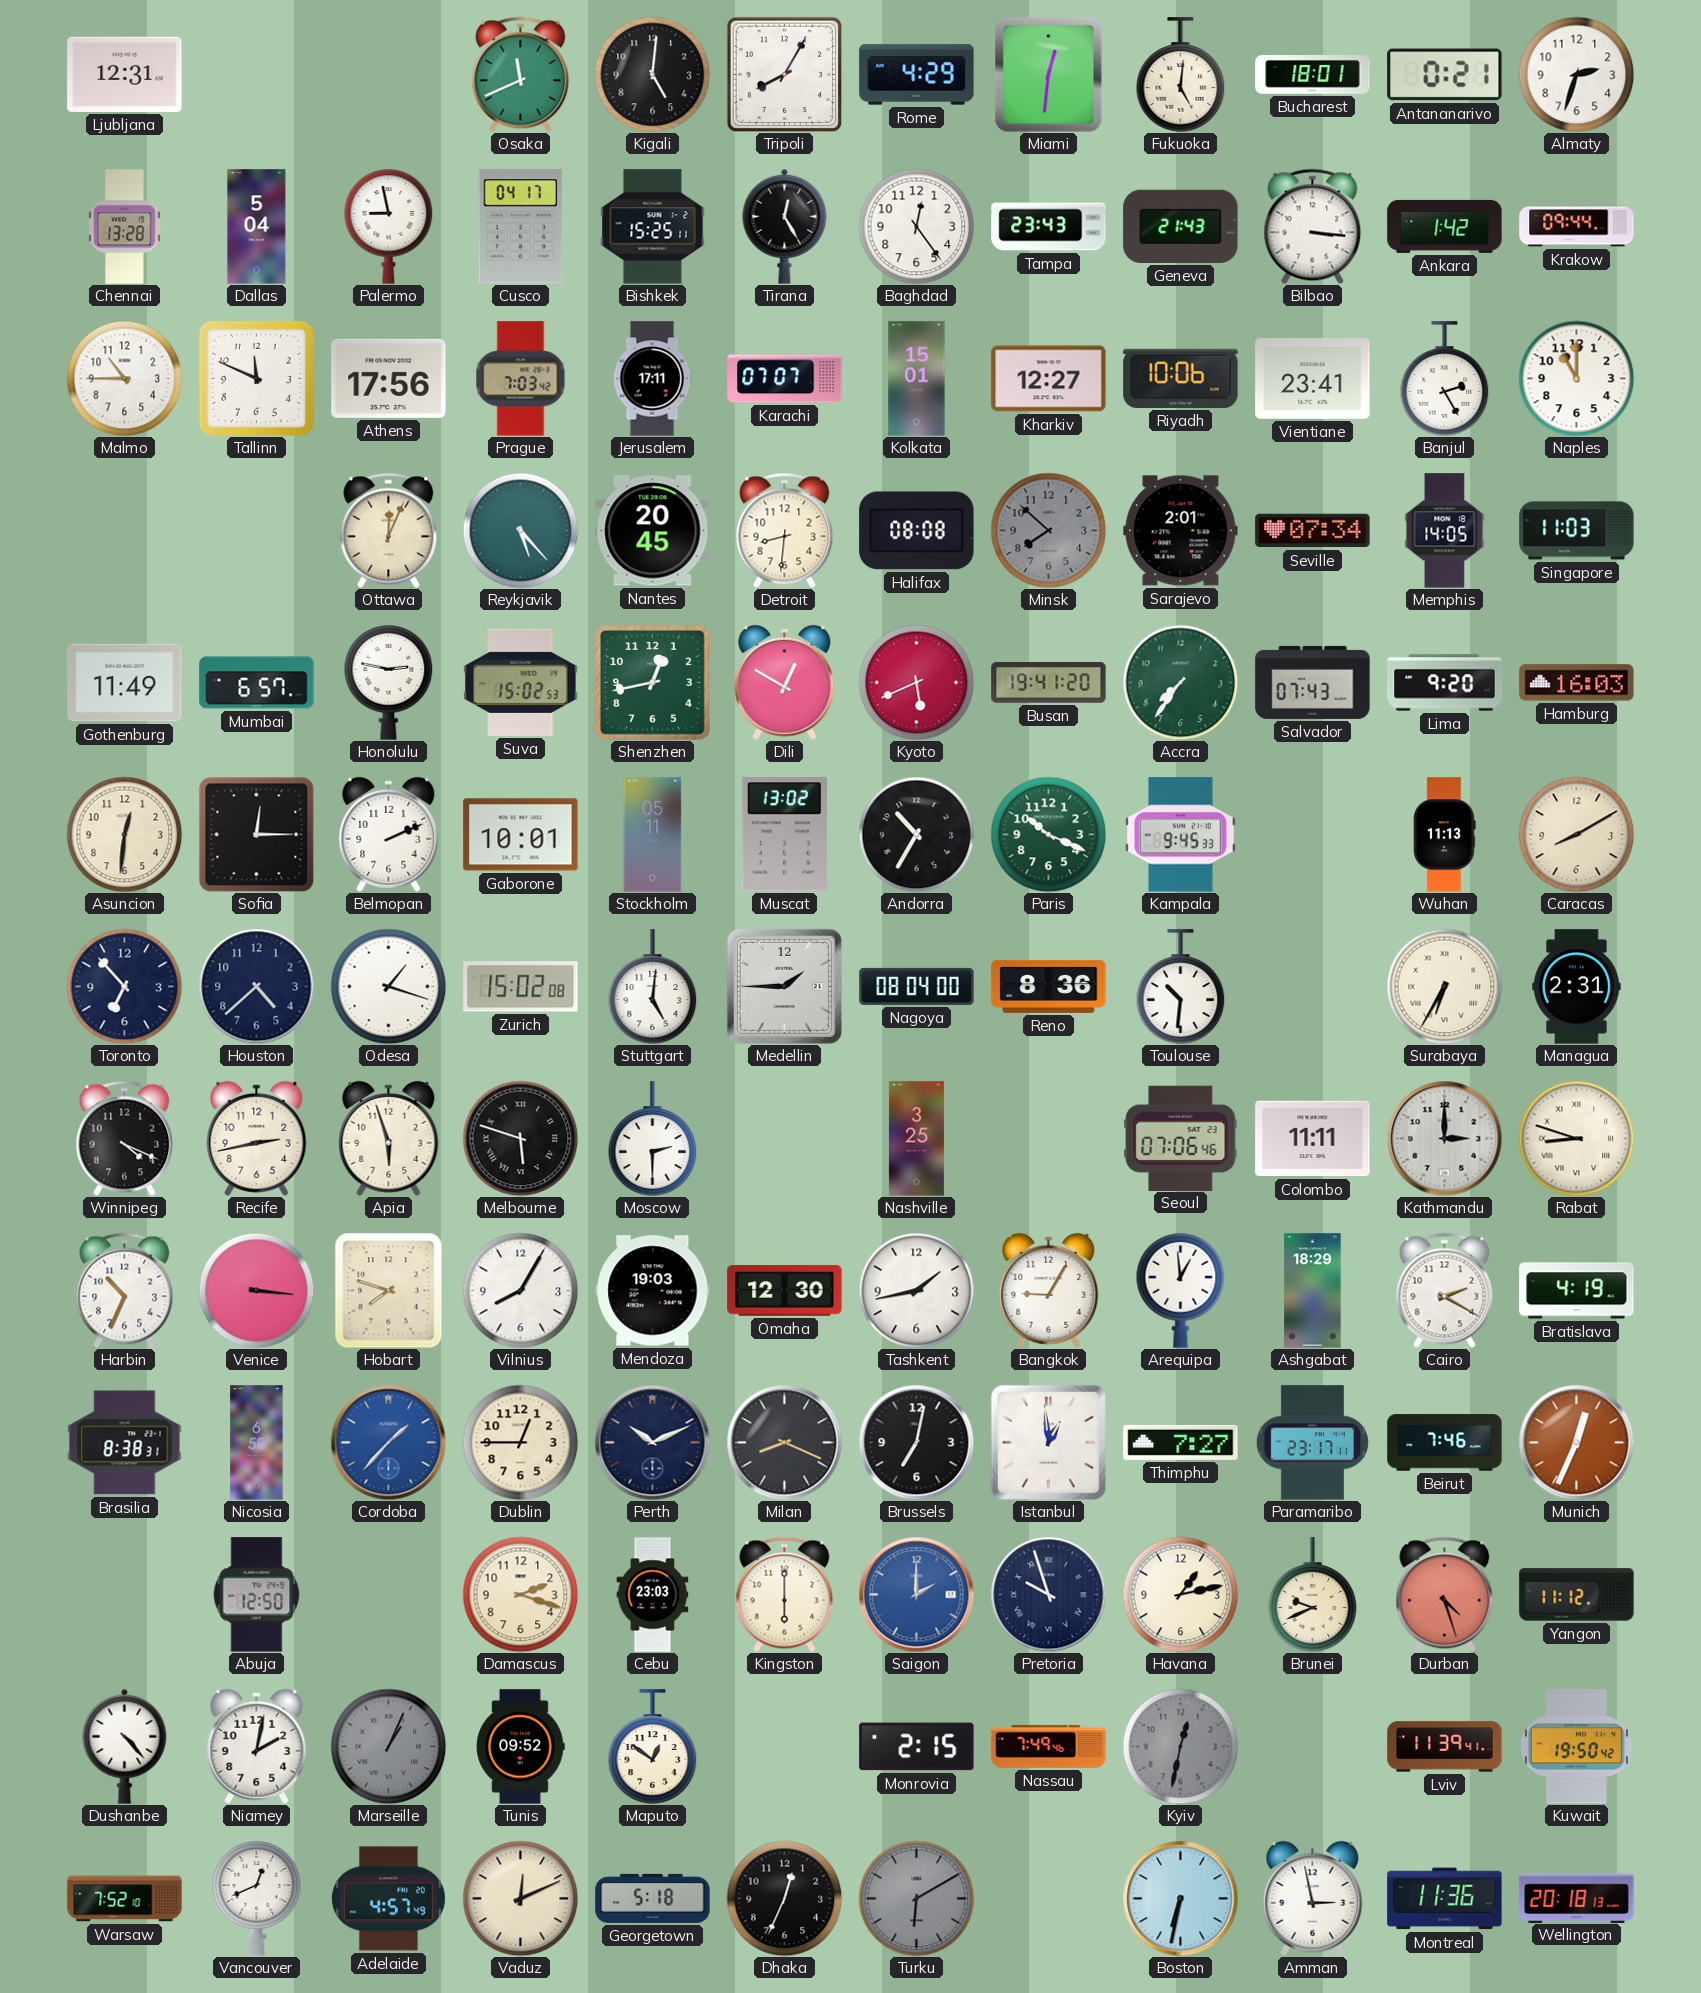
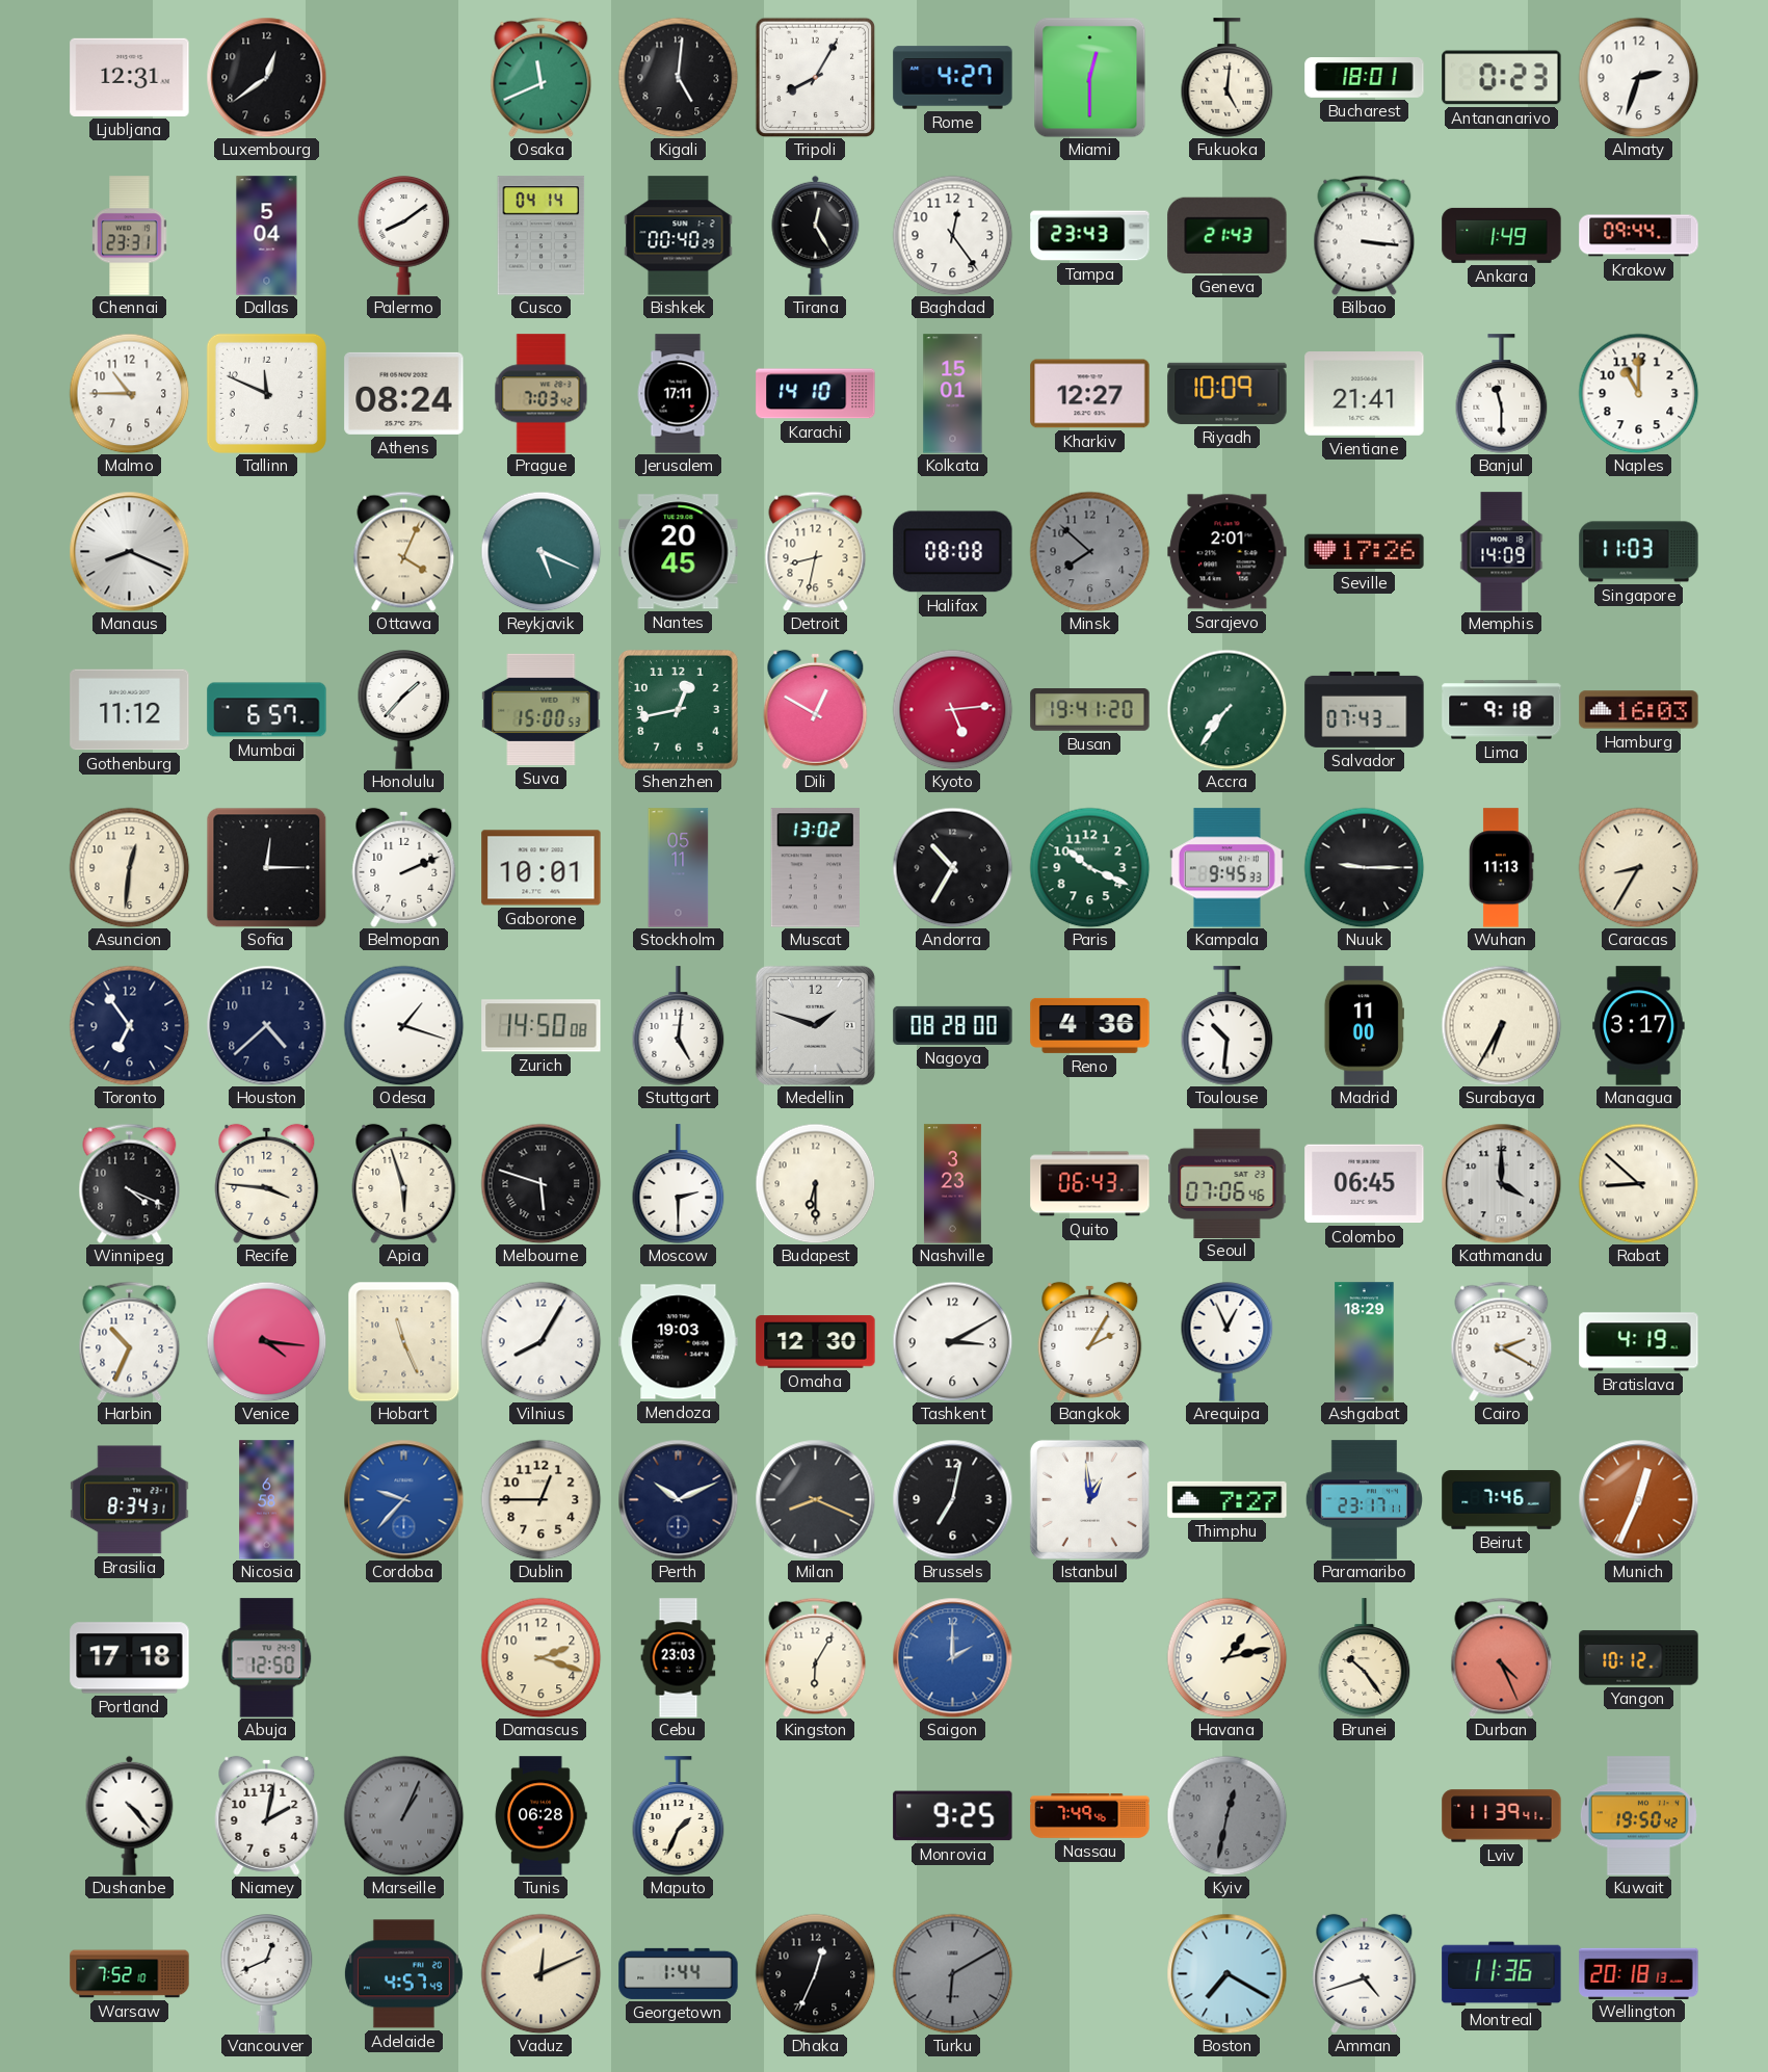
Luxembourg: none -> 12:39
Rome: 4:29 -> 4:27
Miami: 12:31 -> 12:30
Antananarivo: 0:21 -> 0:23
Chennai: 13:28 -> 23:31
Palermo: 8:58 -> 8:09
Cusco: 04:17 -> 04:14
Bishkek: 15:25 -> 00:40
Ankara: 1:42 -> 1:49
Athens: 17:56 -> 08:24
Karachi: 07:07 -> 14:10
Riyadh: 10:06 -> 10:09
Vientiane: 23:41 -> 21:41
Banjul: 2:25 -> 11:30
Manaus: none -> 8:19
Ottawa: 12:04 -> 4:04
Reykjavik: 5:23 -> 5:19
Detroit: 8:31 -> 8:32
Seville: 07:34 -> 17:26
Memphis: 14:05 -> 14:09
Gothenburg: 11:49 -> 11:12
Honolulu: 2:47 -> 1:37
Suva: 15:02 -> 15:00
Kyoto: 5:41 -> 5:14
Lima: 9:20 -> 9:18
Nuuk: none -> 9:15
Caracas: 8:10 -> 8:35
Toronto: 6:53 -> 6:54
Zurich: 15:02 -> 14:50
Medellin: 1:45 -> 1:48
Nagoya: 08:04 -> 08:28
Reno: 8:36 -> 4:36
Madrid: none -> 11:00
Managua: 2:31 -> 3:17
Recife: 2:43 -> 3:46
Budapest: none -> 6:30
Nashville: 3:25 -> 3:23
Quito: none -> 06:43
Colombo: 11:11 -> 06:45
Kathmandu: 3:00 -> 4:00
Rabat: 8:48 -> 8:52
Venice: 3:16 -> 4:16
Hobart: 7:48 -> 11:26
Tashkent: 1:43 -> 3:10
Bangkok: 9:05 -> 2:05
Arequipa: 12:59 -> 12:56
Brasilia: 8:38 -> 8:34
Cordoba: 1:37 -> 9:37
Portland: none -> 17:18
Kingston: 6:00 -> 6:05
Pretoria: 9:57 -> none
Brunei: 9:41 -> 10:24
Durban: 4:27 -> 4:26
Yangon: 11:12 -> 10:12
Tunis: 09:52 -> 06:28
Maputo: 12:51 -> 1:34
Monrovia: 2:15 -> 9:25
Georgetown: 5:18 -> 1:44
Boston: 6:32 -> 7:20
Amman: 2:58 -> 4:42
